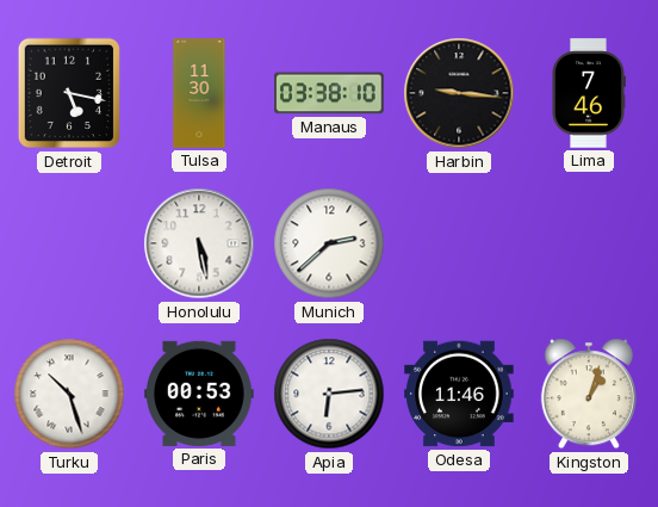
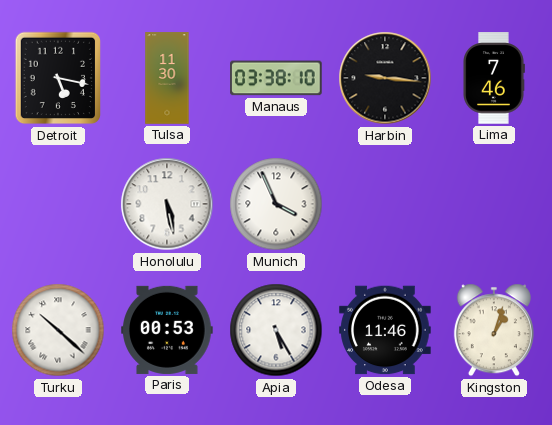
Munich: 2:38 -> 3:56
Turku: 10:27 -> 10:22
Apia: 6:14 -> 5:25
